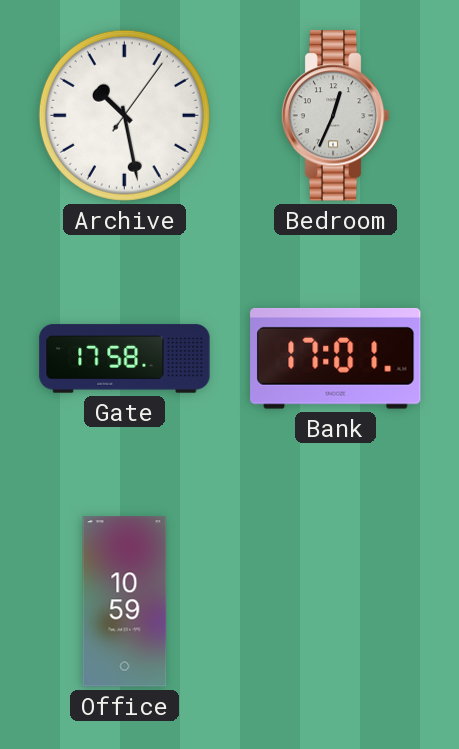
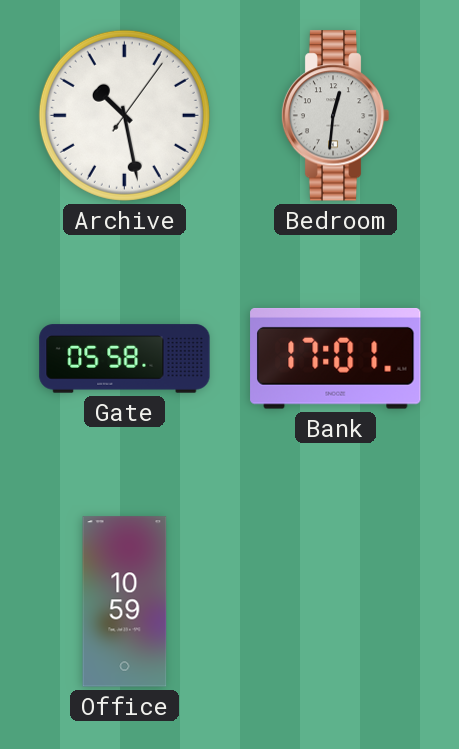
Bedroom: 12:34 -> 12:31
Gate: 17:58 -> 05:58
